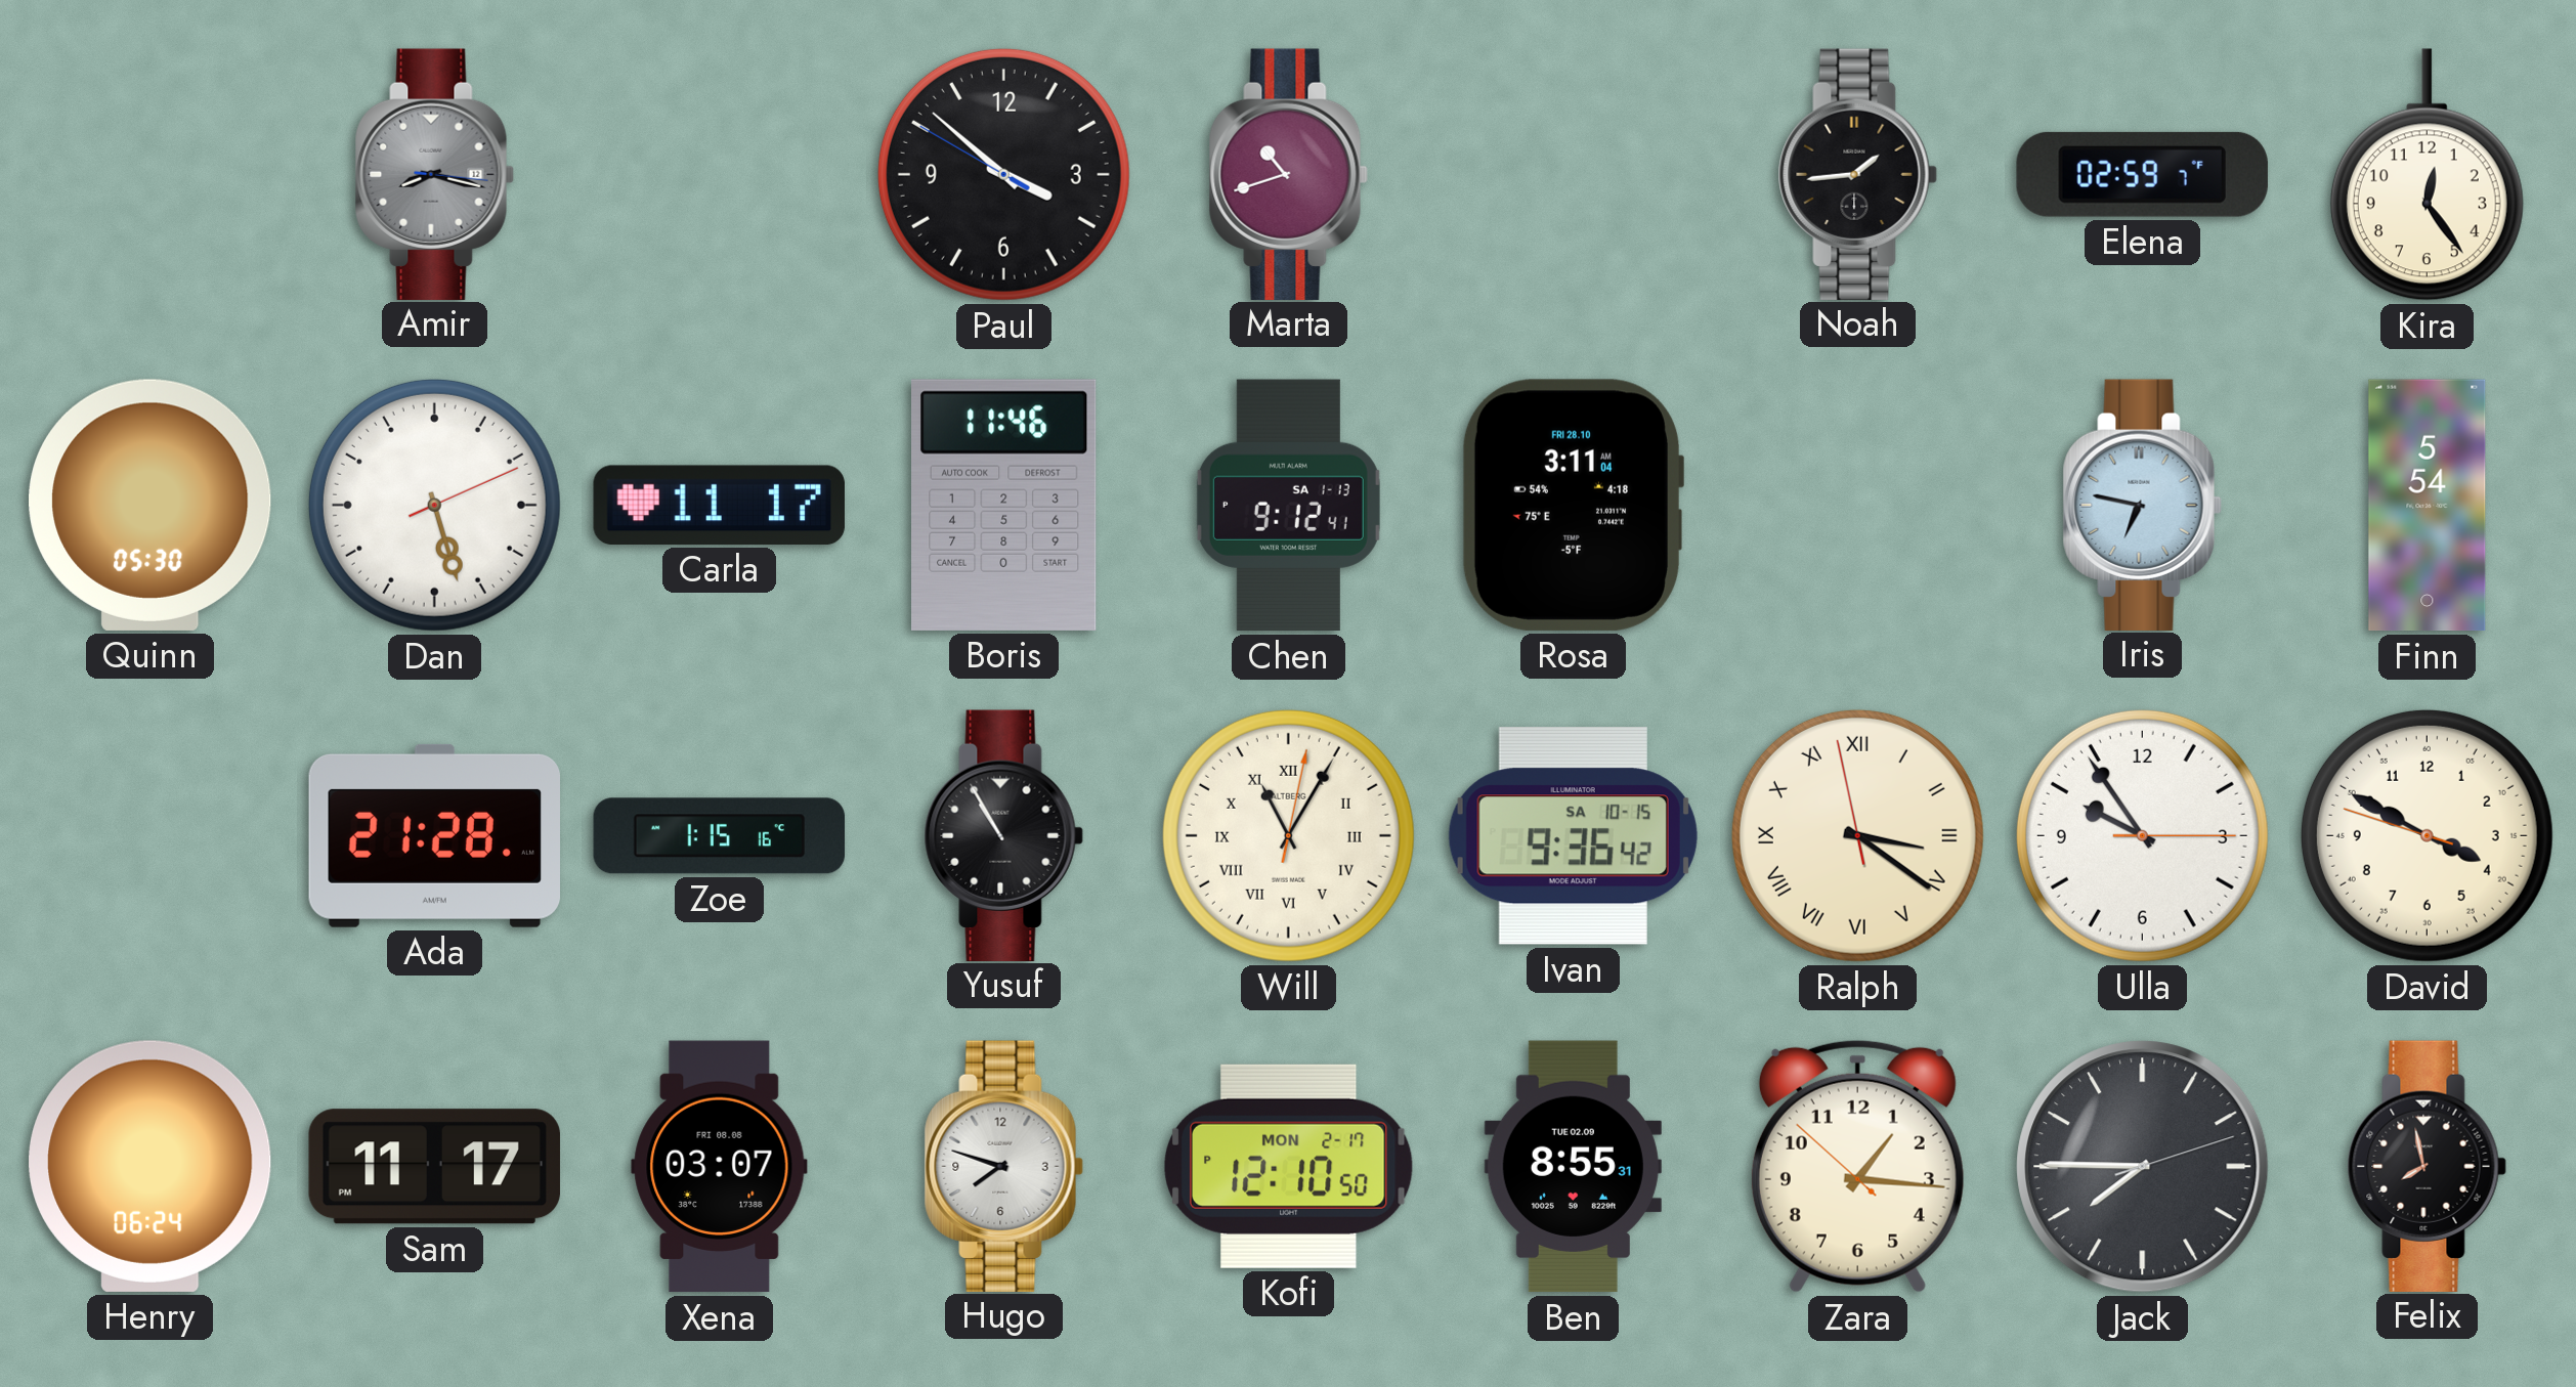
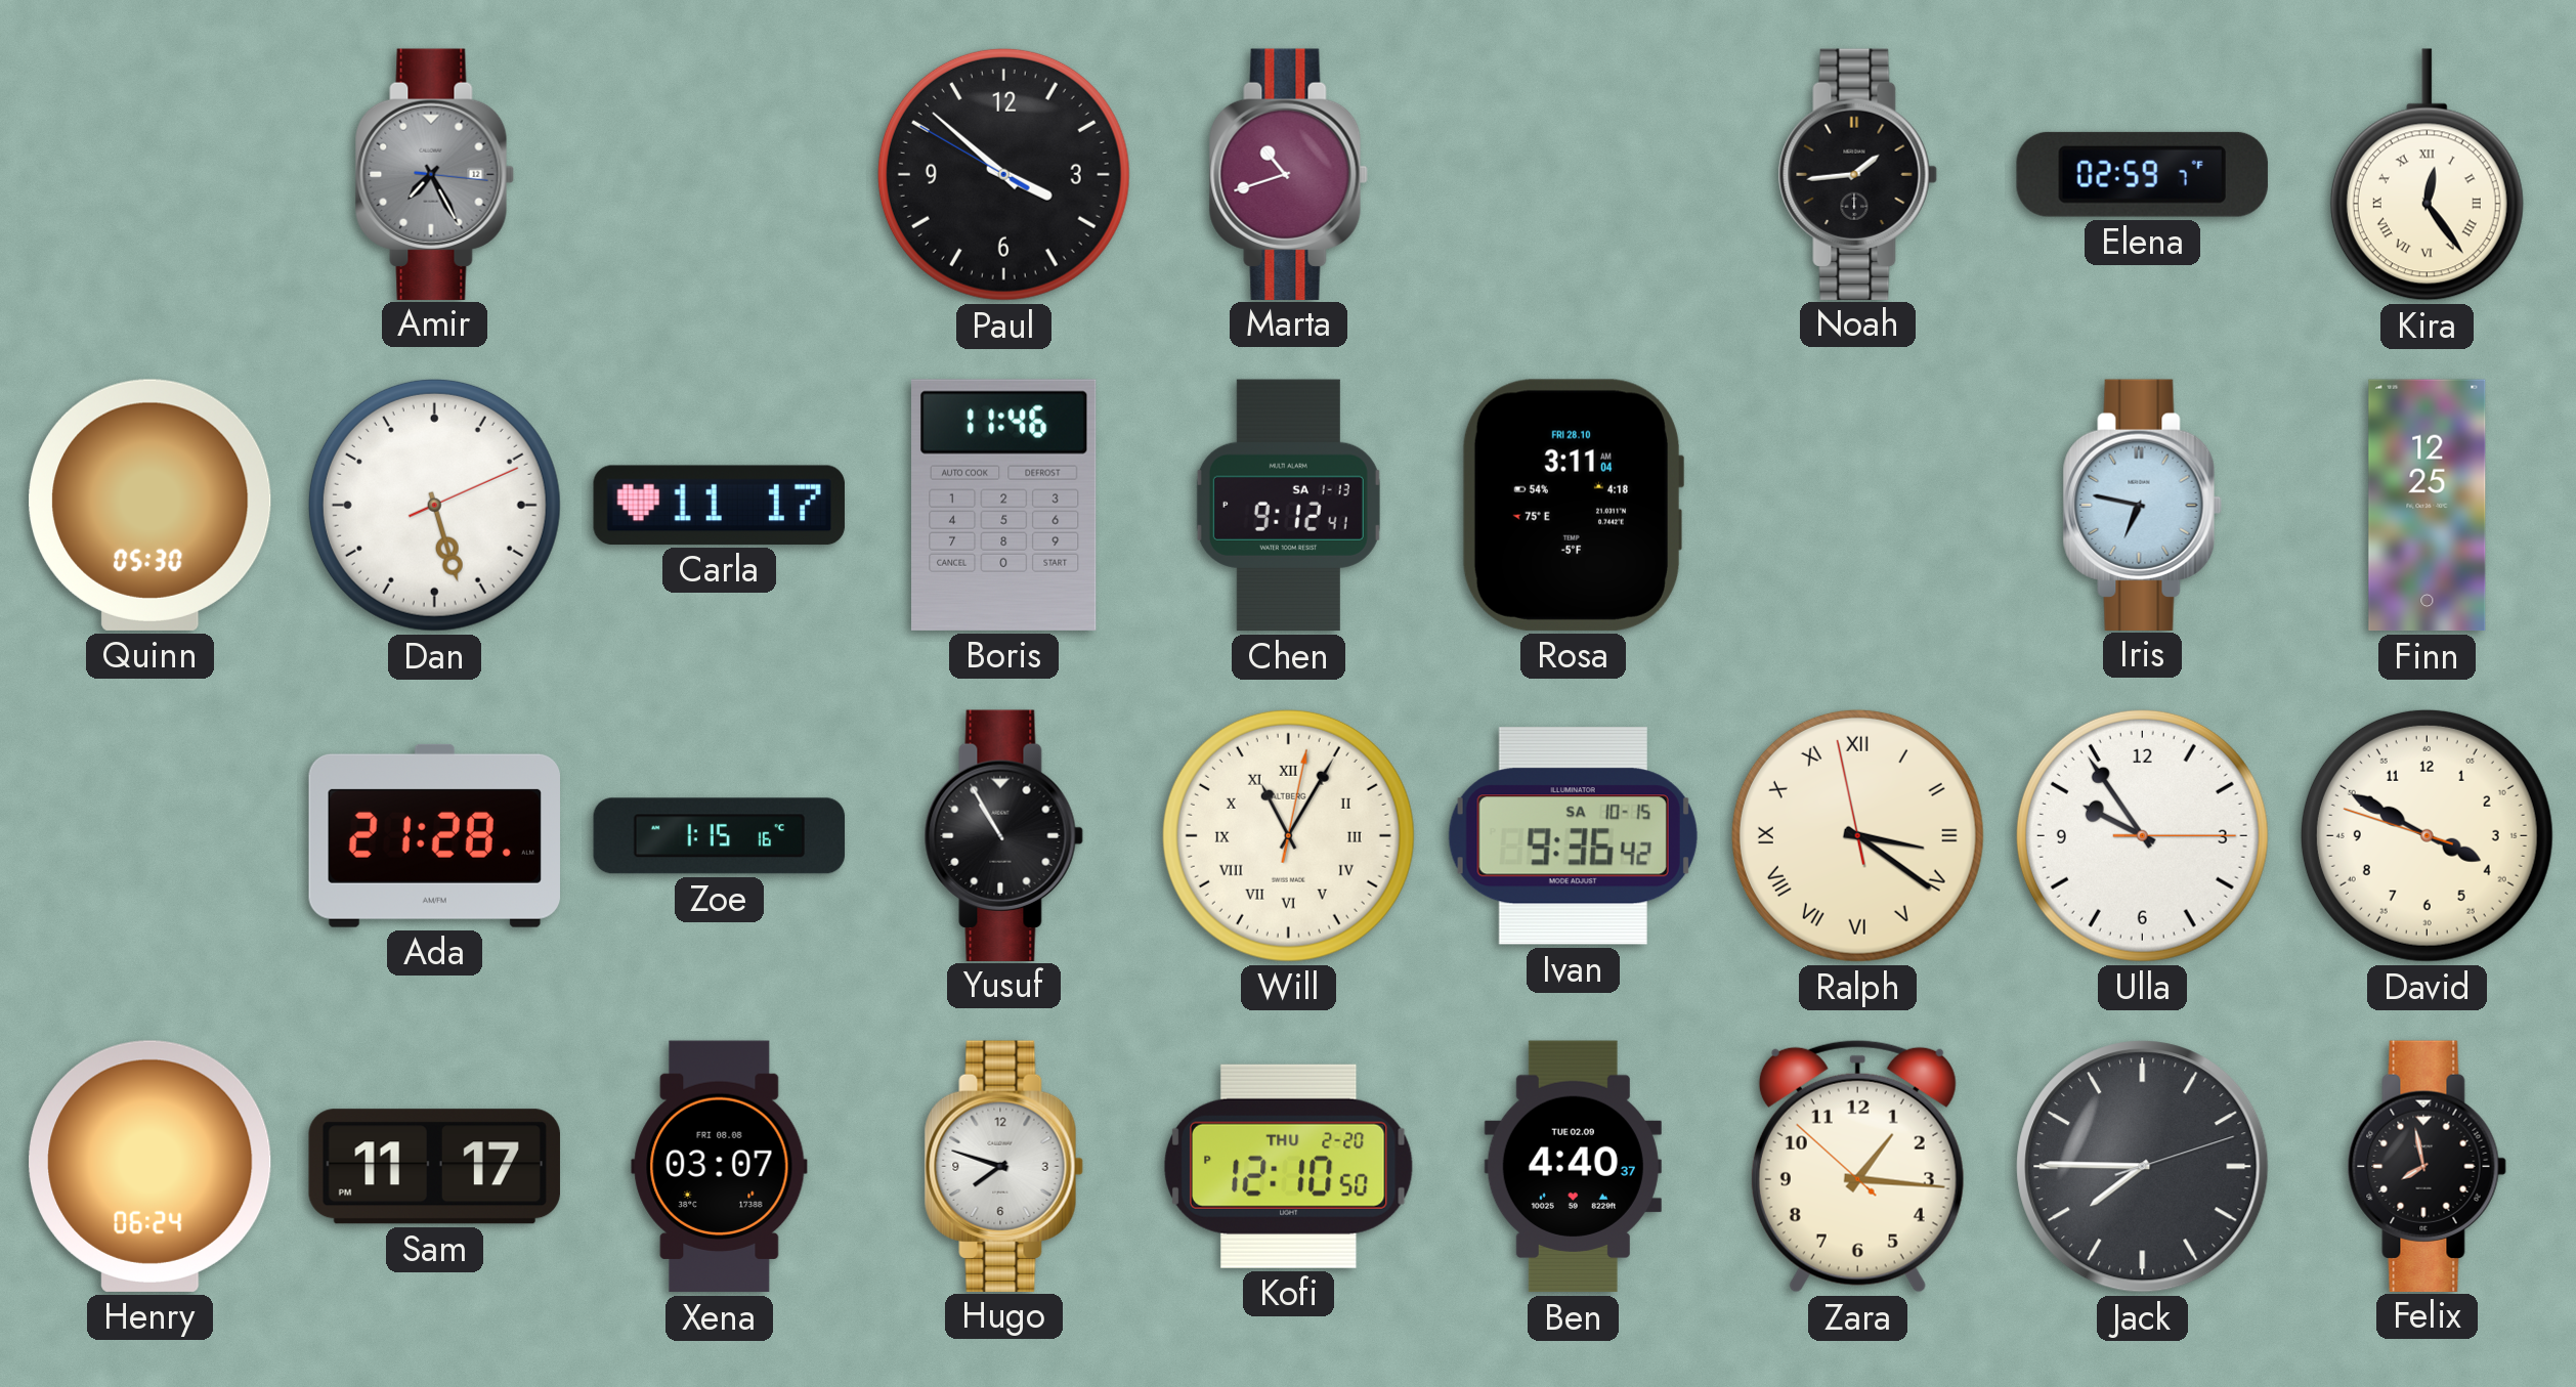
Amir: 8:17 -> 7:25
Kira numerals: Arabic -> Roman
Finn: 5:54 -> 12:25
Kofi date: MON 2-17 -> THU 2-20
Ben: 8:55 -> 4:40
